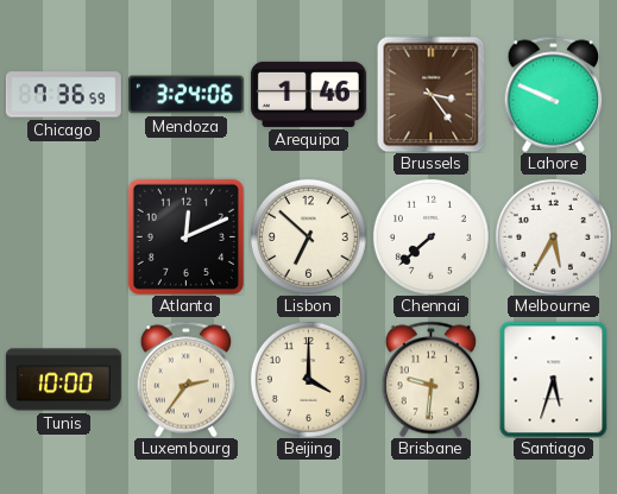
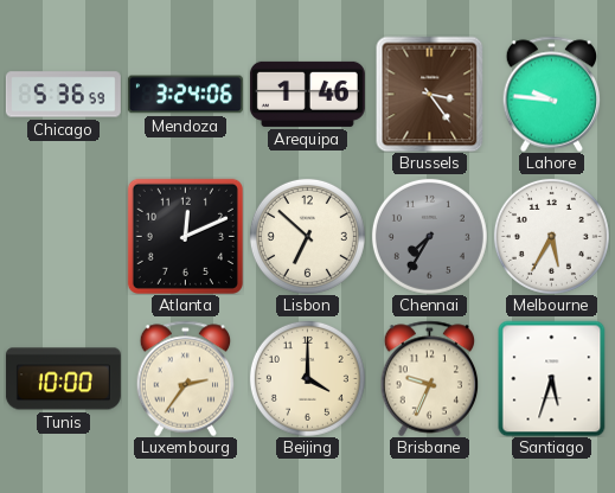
Chicago: 7:36 -> 5:36
Lahore: 9:49 -> 9:46
Chennai: 7:38 -> 7:35
Chennai dial: white -> grey
Brisbane: 9:31 -> 9:34
